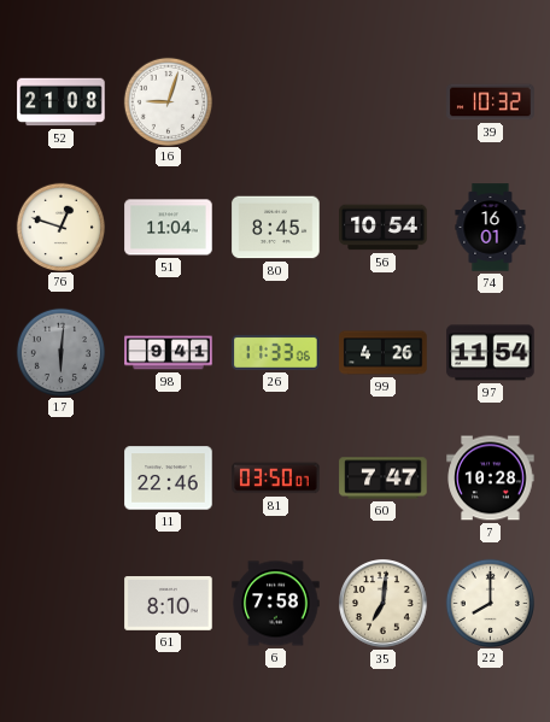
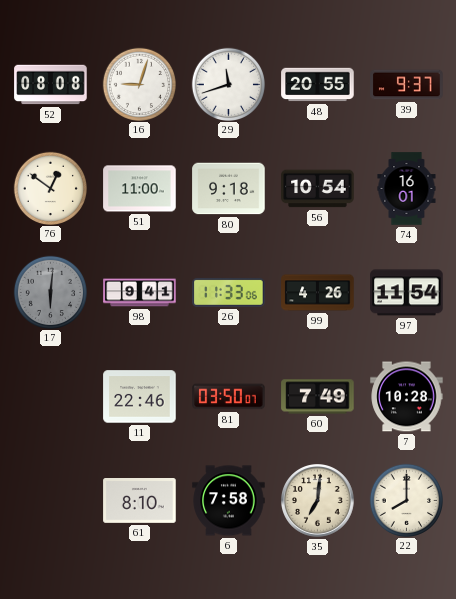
52: 21:08 -> 08:08
29: none -> 11:42
48: none -> 20:55
39: 10:32 -> 9:37
76: 12:48 -> 12:51
51: 11:04 -> 11:00
80: 8:45 -> 9:18
60: 7:47 -> 7:49
